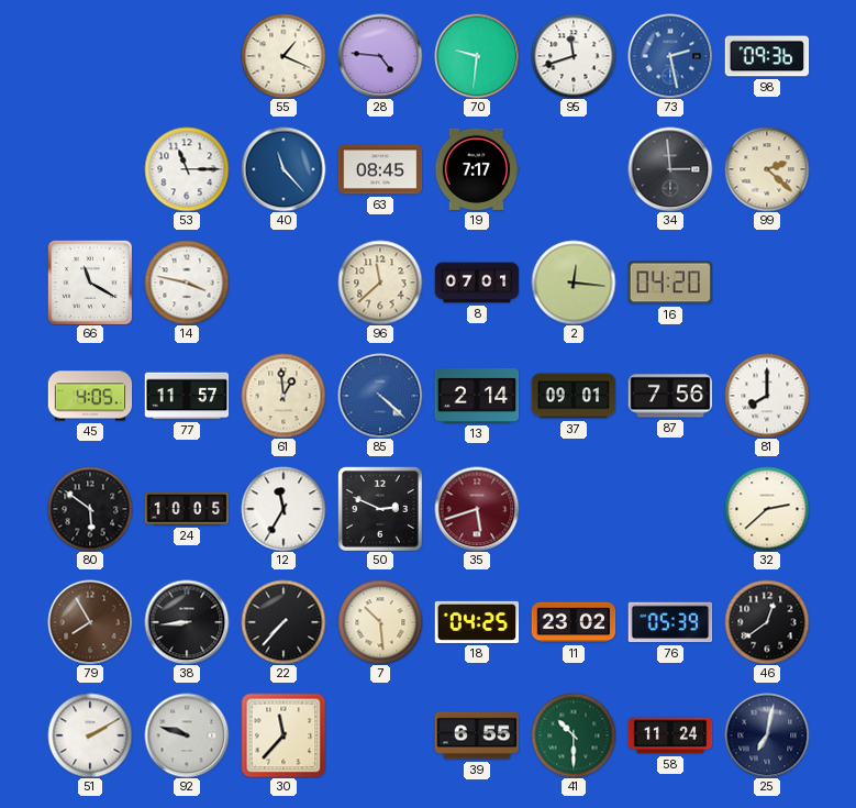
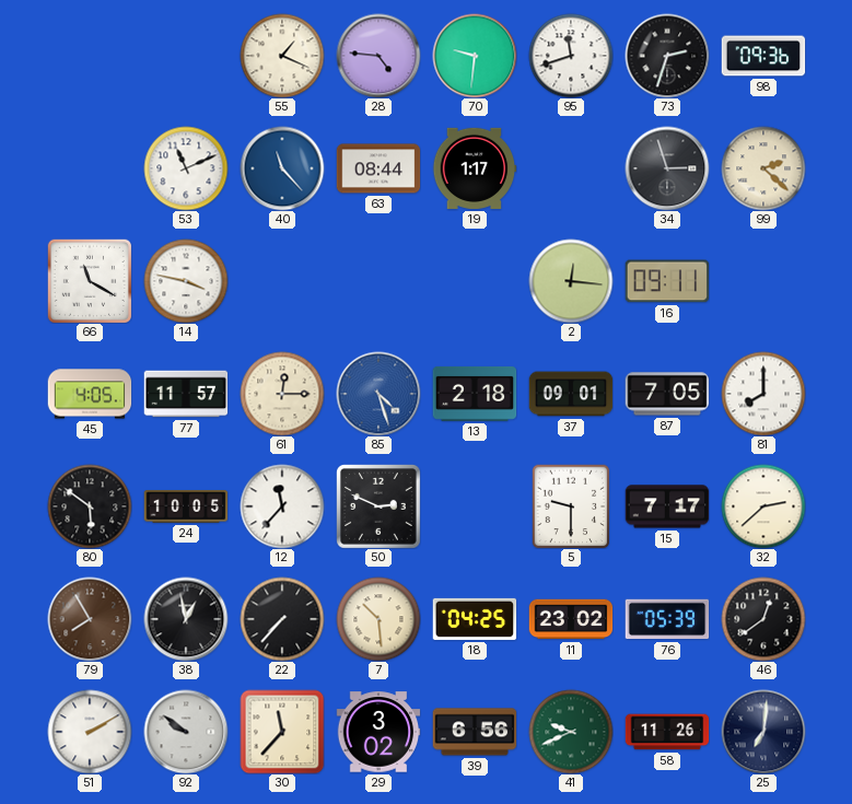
73: 2:28 -> 2:33
73 dial: blue -> black
53: 11:15 -> 11:11
63: 08:45 -> 08:44
19: 7:17 -> 1:17
34: 2:59 -> 2:57
96: 11:38 -> none
8: 07:01 -> none
16: 04:20 -> 09:11
61: 12:59 -> 12:15
85: 4:22 -> 4:27
13: 2:14 -> 2:18
87: 7:56 -> 7:05
12: 11:35 -> 11:37
35: 5:42 -> none
5: none -> 9:30
15: none -> 7:17
38: 8:44 -> 12:58
92: 9:48 -> 9:51
29: none -> 3:02
39: 6:55 -> 6:56
41: 10:30 -> 9:41
58: 11:24 -> 11:26
25: 7:02 -> 7:01
